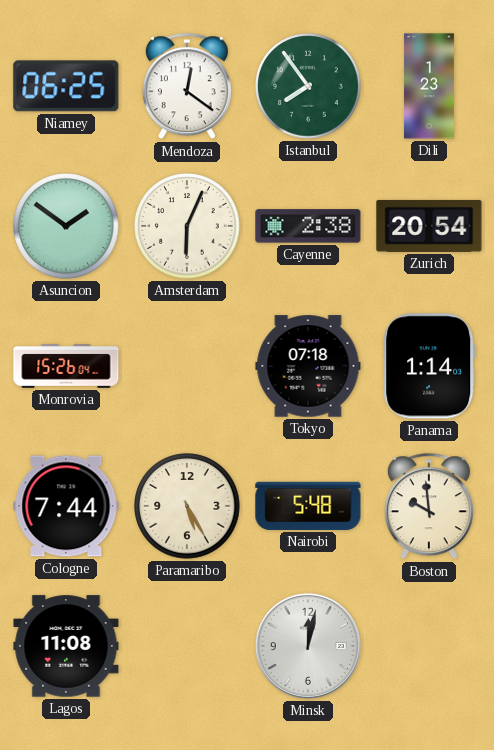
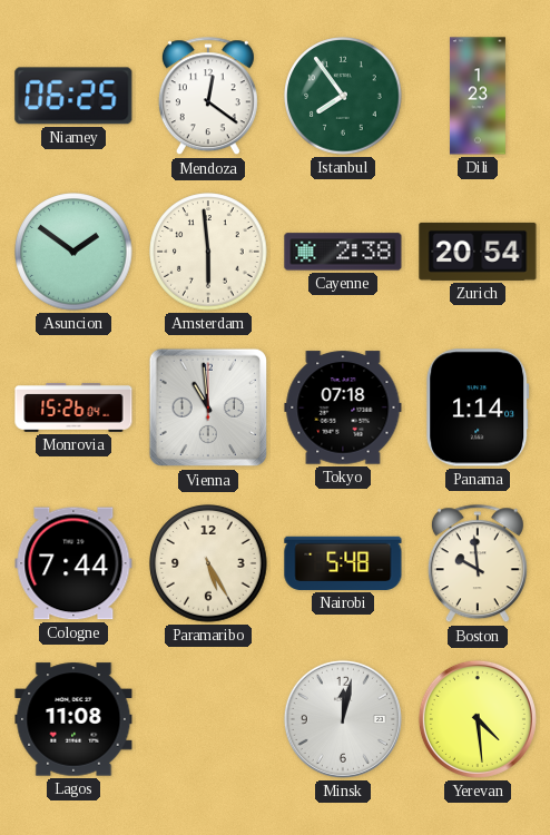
Amsterdam: 6:04 -> 5:59
Vienna: none -> 10:59
Yerevan: none -> 4:29
